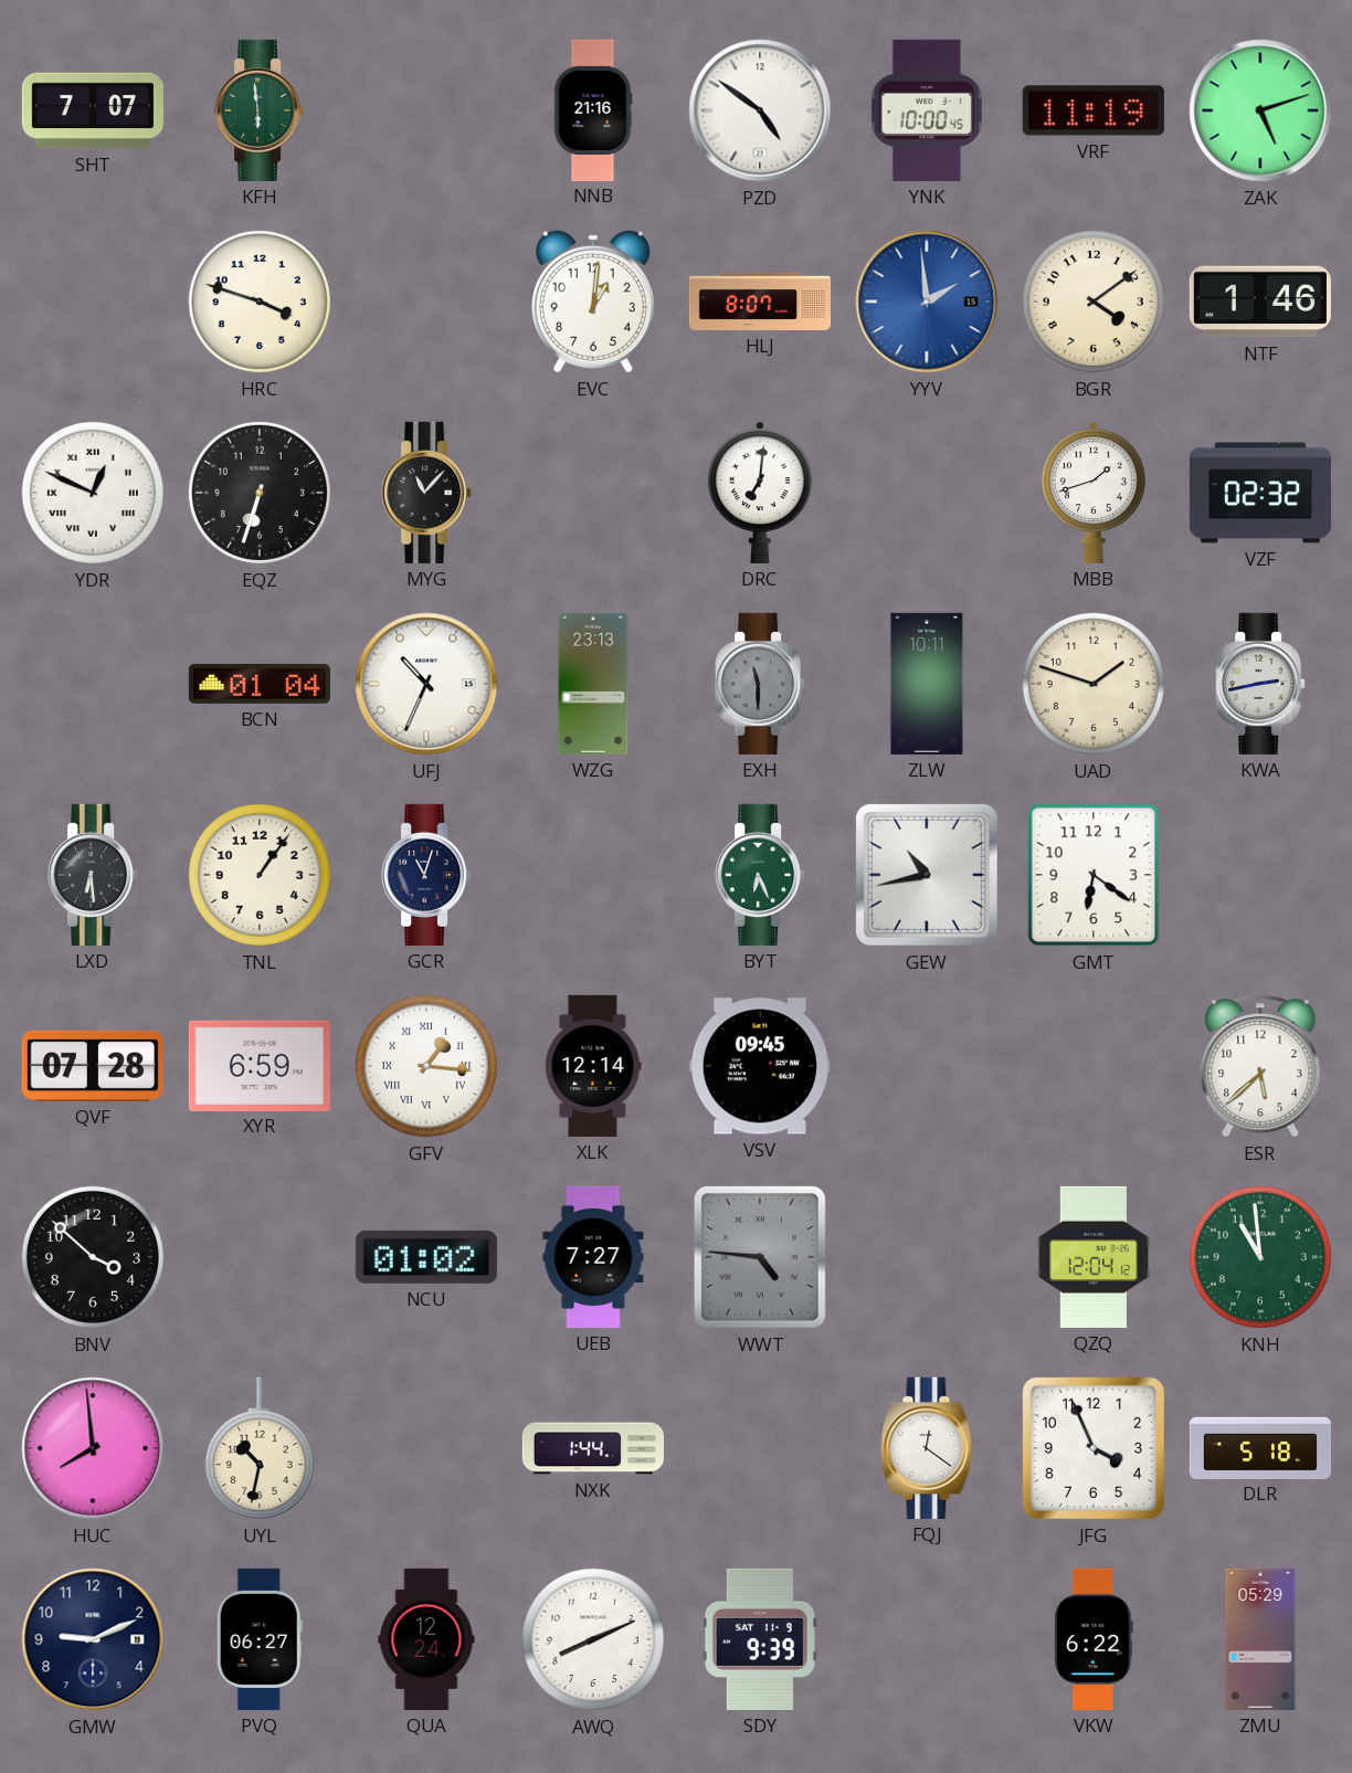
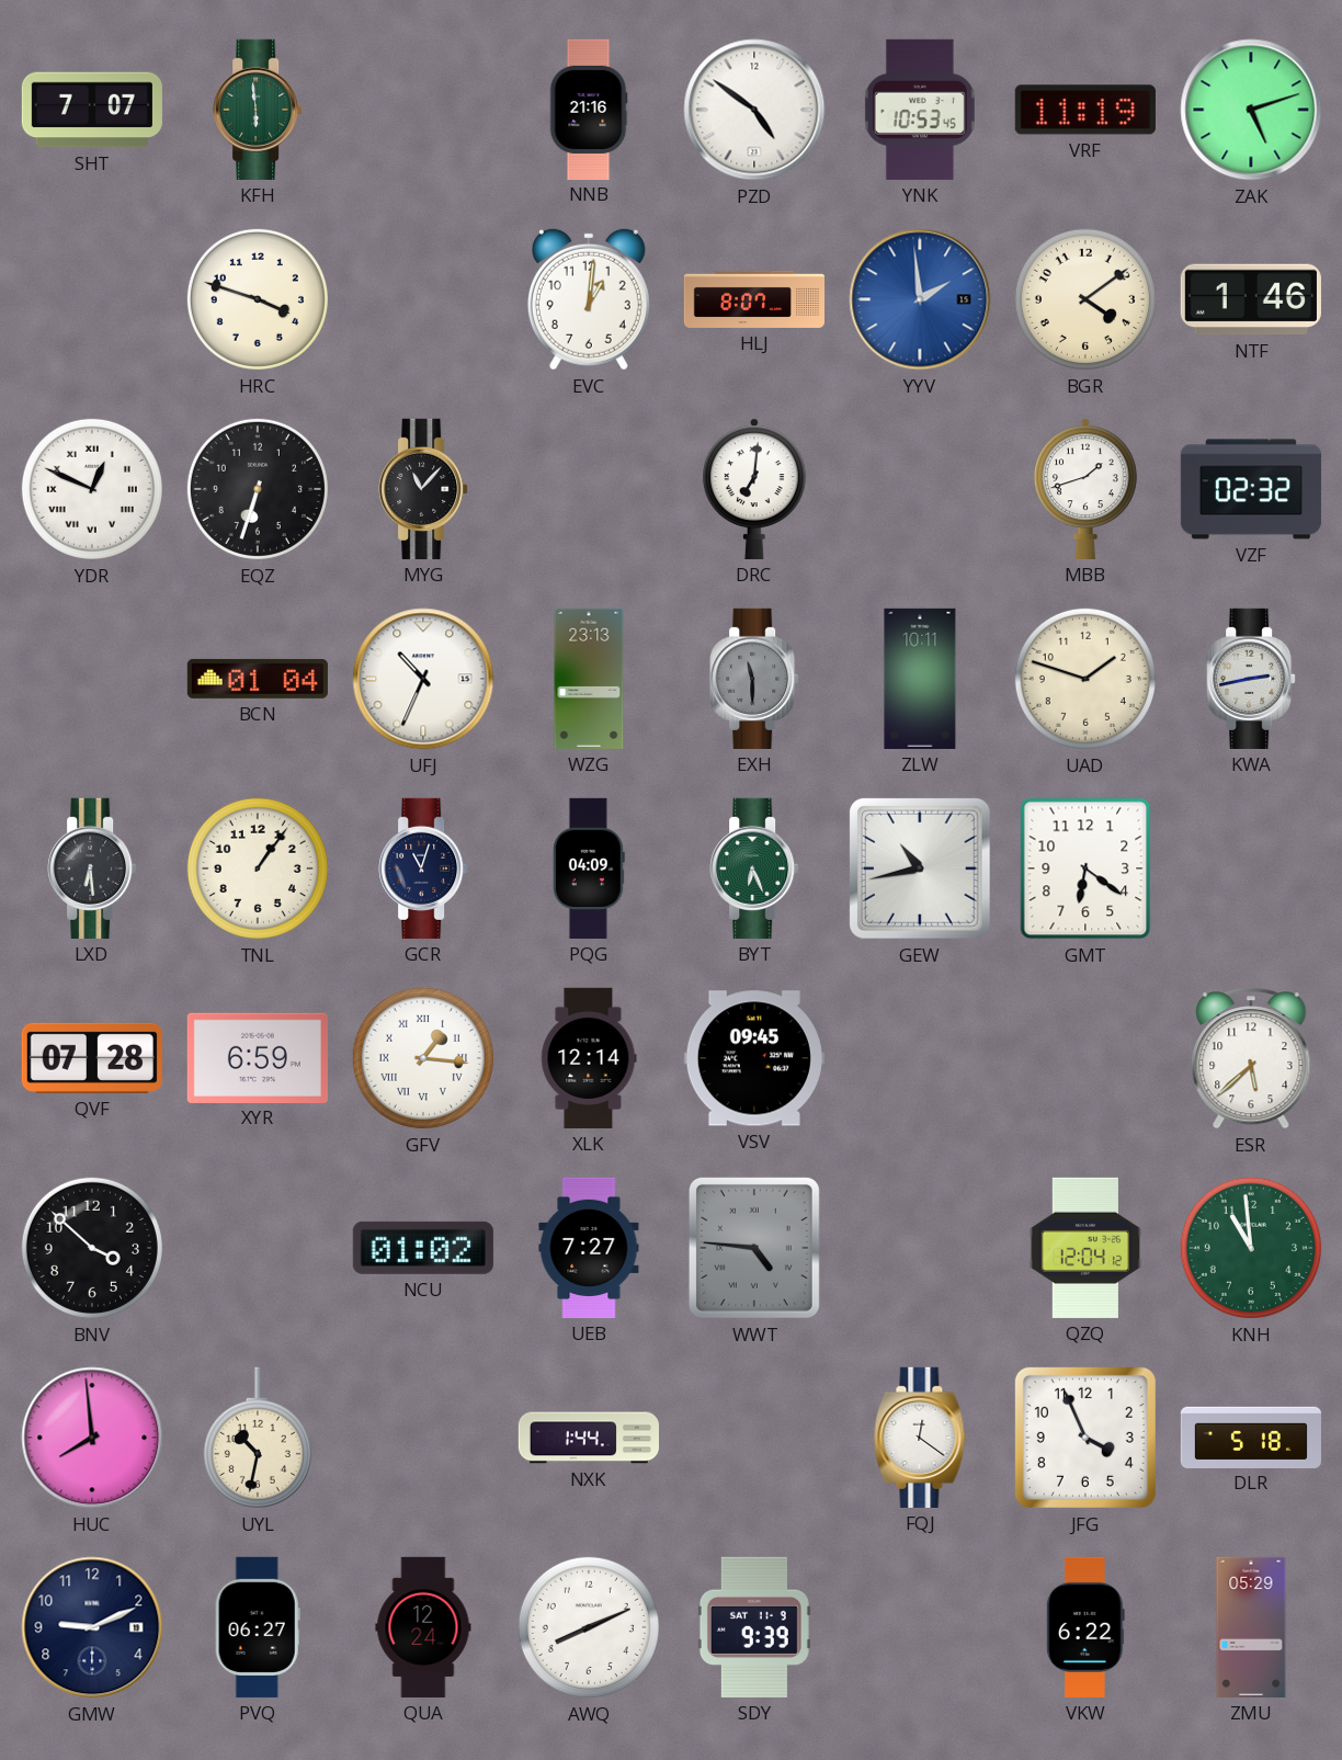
YNK: 10:00 -> 10:53
PQG: none -> 04:09
